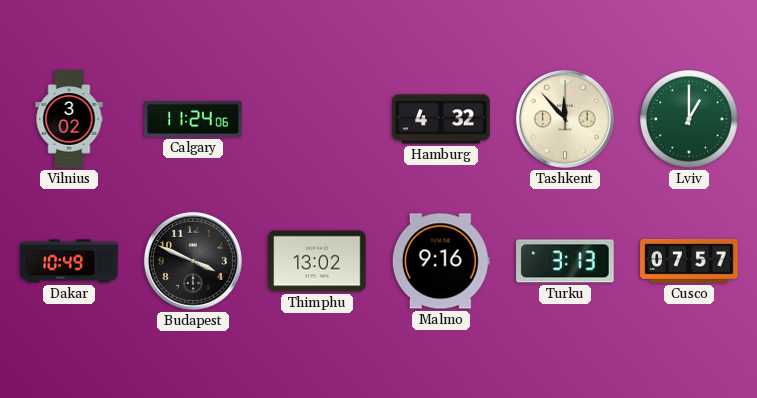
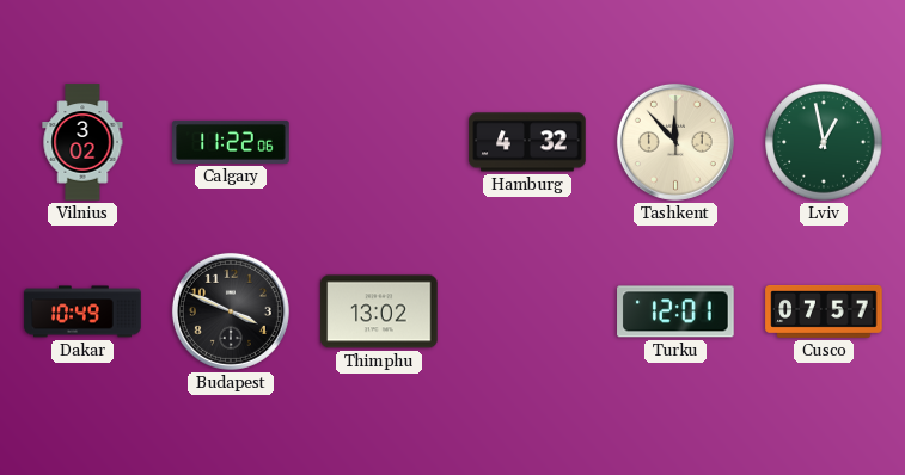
Calgary: 11:24 -> 11:22
Lviv: 1:00 -> 12:58
Malmo: 9:16 -> none
Turku: 3:13 -> 12:01
